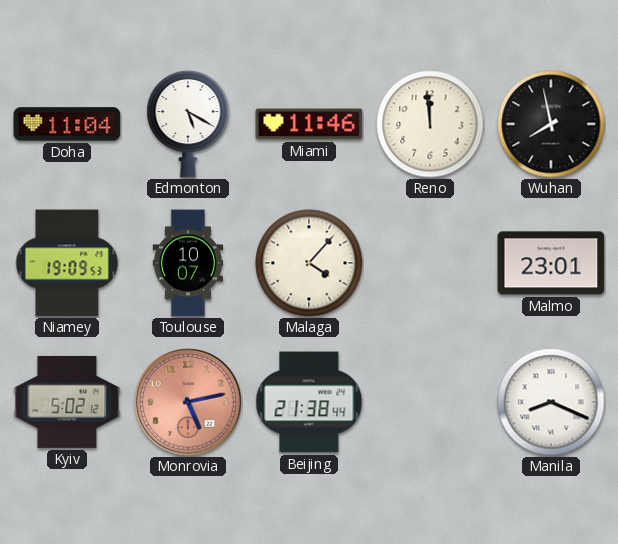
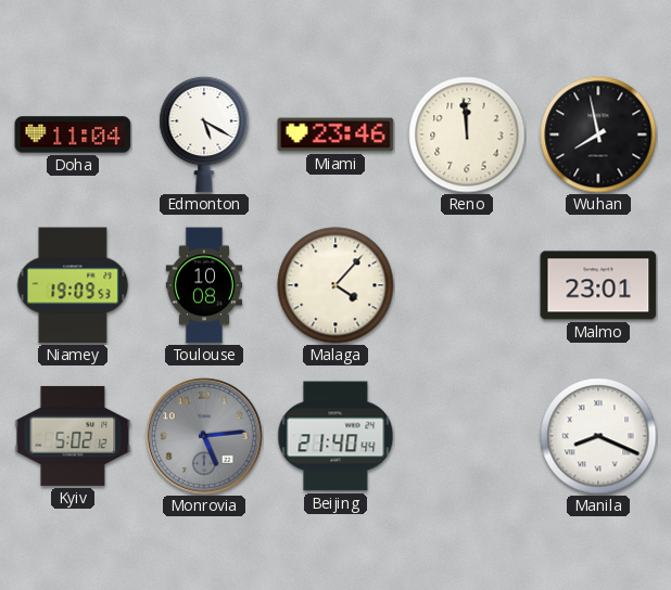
Miami: 11:46 -> 23:46
Toulouse: 10:07 -> 10:08
Monrovia: 5:13 -> 5:14
Monrovia dial: salmon -> grey
Beijing: 21:38 -> 21:40
